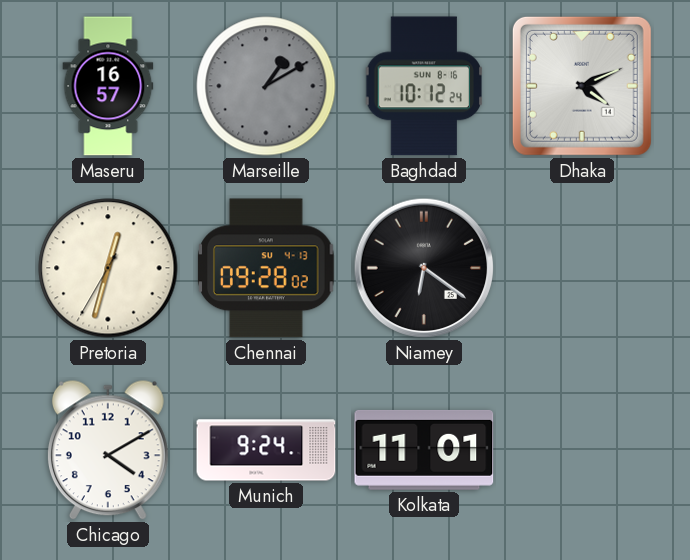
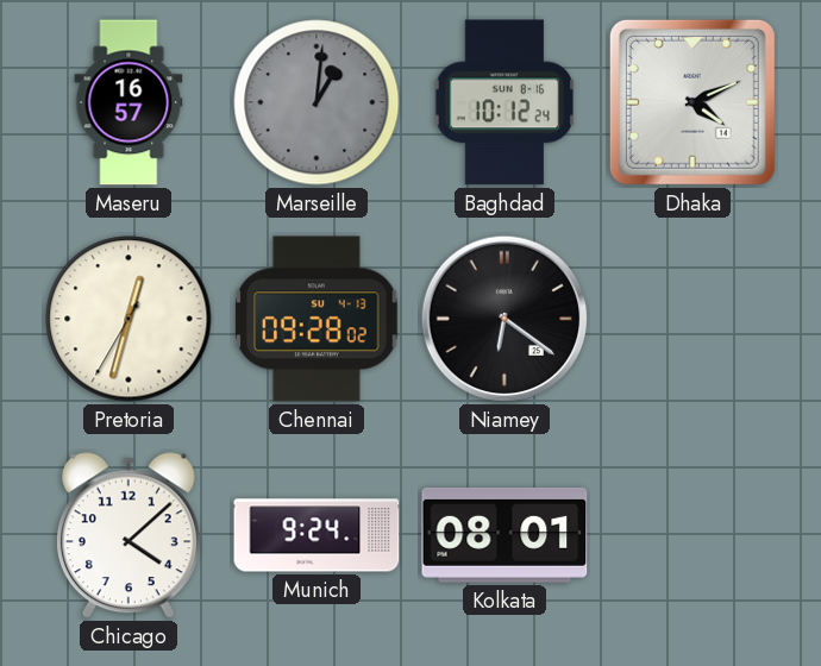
Marseille: 1:10 -> 1:01
Chicago: 4:10 -> 4:08
Kolkata: 11:01 -> 08:01
